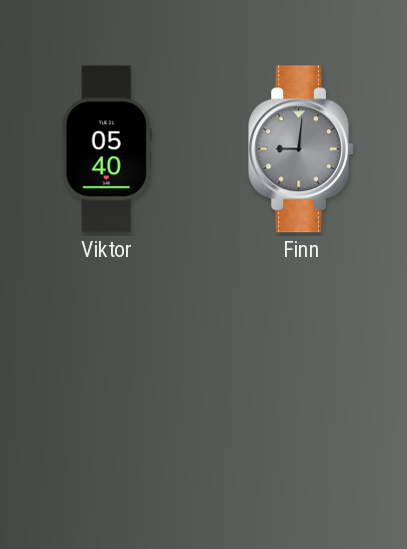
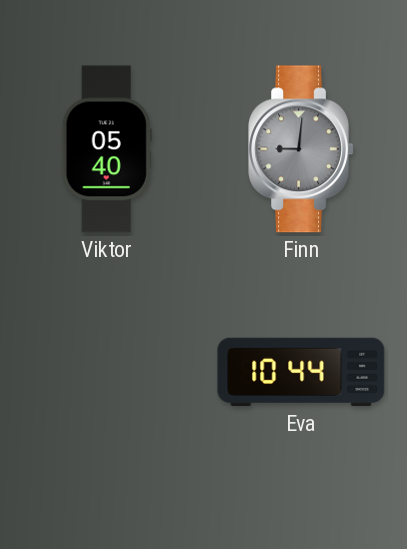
Eva: none -> 10:44
